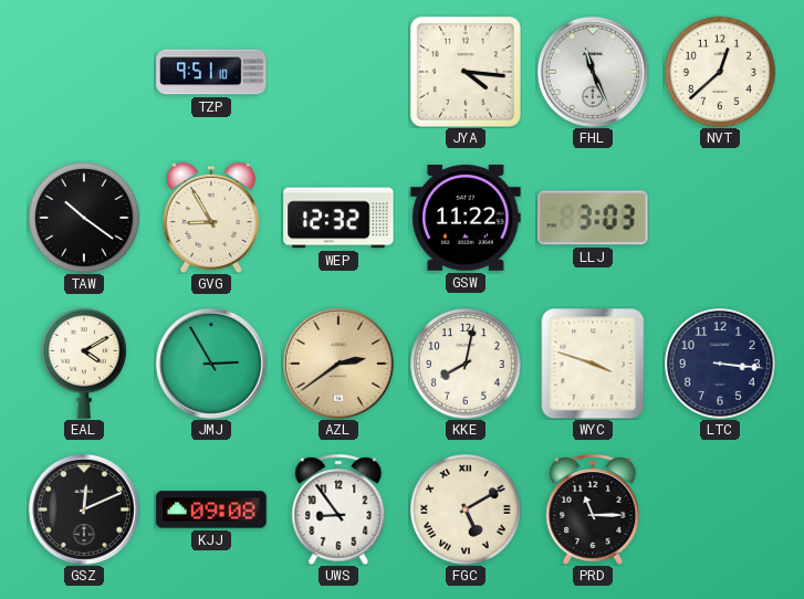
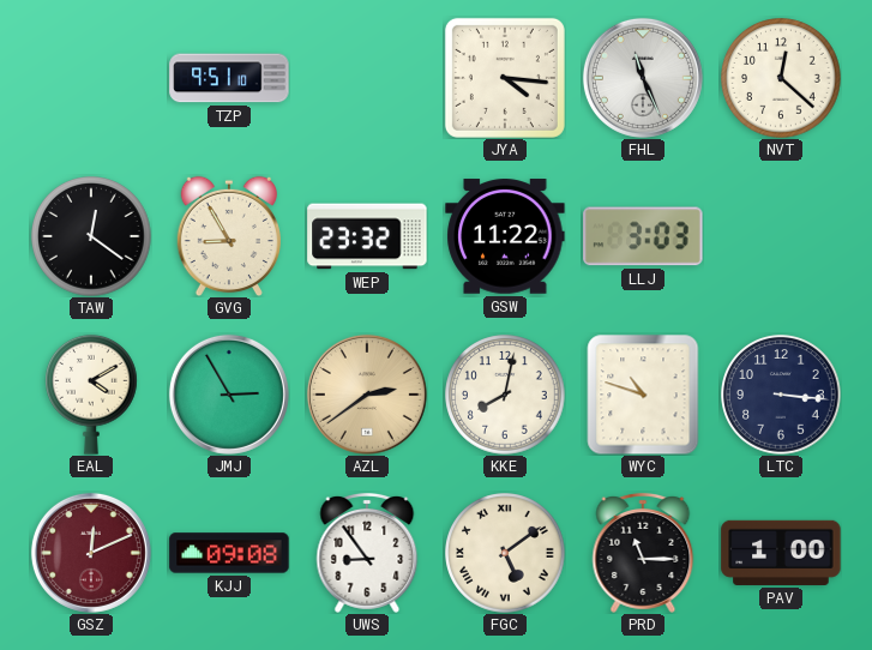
NVT: 12:38 -> 12:22
TAW: 10:21 -> 12:21
WEP: 12:32 -> 23:32
WYC: 3:48 -> 10:48
GSZ dial: black -> burgundy
FGC: 5:10 -> 5:09
PAV: none -> 1:00
